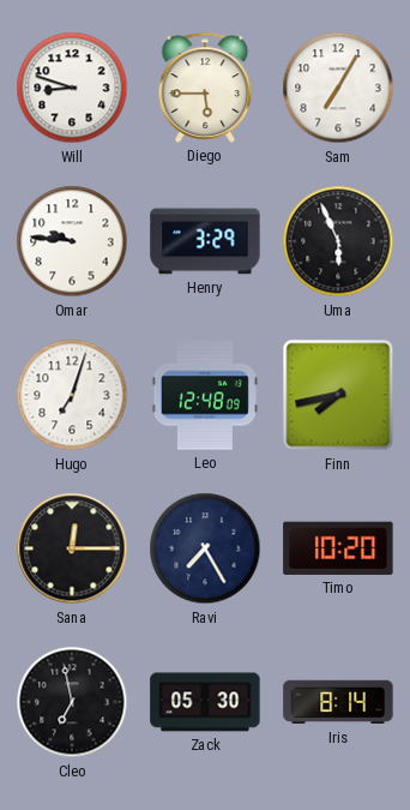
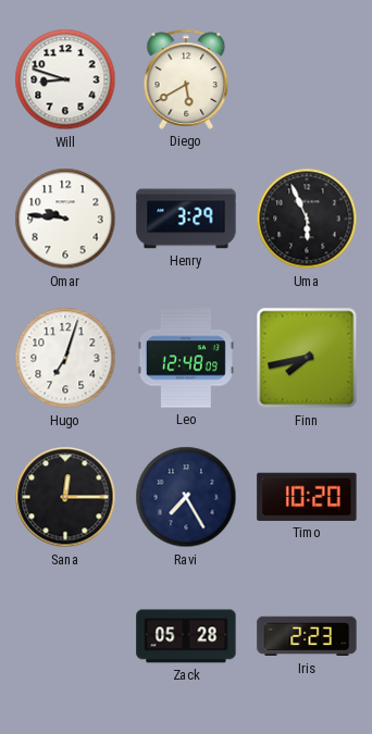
Diego: 5:45 -> 5:40
Sam: 7:05 -> none
Cleo: 6:58 -> none
Zack: 05:30 -> 05:28
Iris: 8:14 -> 2:23
